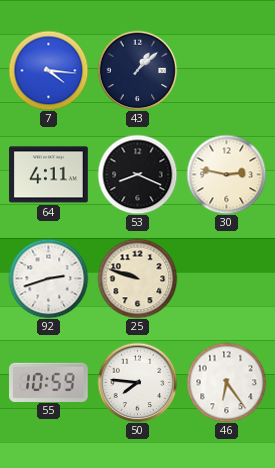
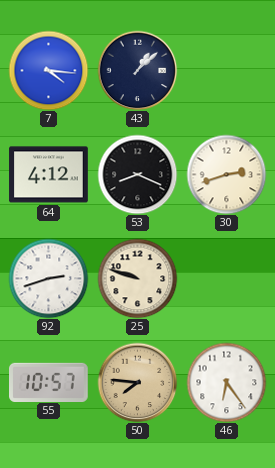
64: 4:11 -> 4:12
30: 2:47 -> 2:42
55: 10:59 -> 10:57
50 dial: white -> champagne
